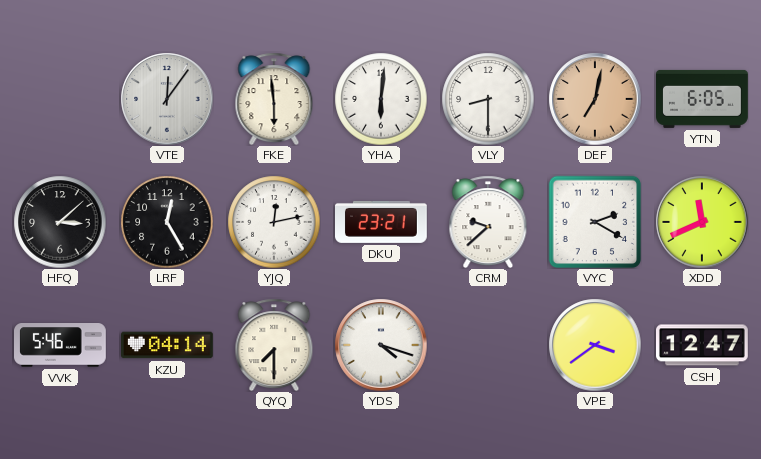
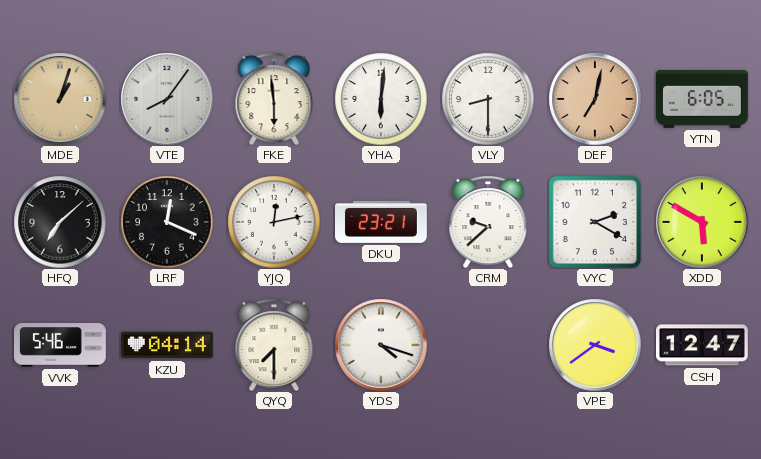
MDE: none -> 1:03
VTE: 12:06 -> 8:06
HFQ: 3:08 -> 7:08
LRF: 12:25 -> 12:19
XDD: 11:41 -> 5:50
